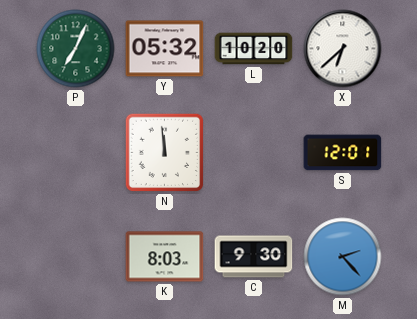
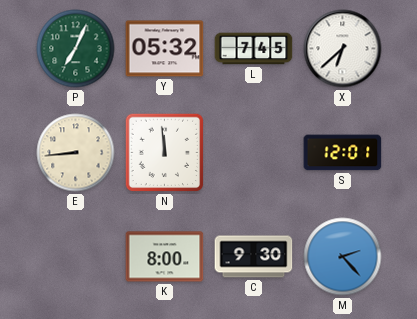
L: 10:20 -> 7:45
E: none -> 8:44
K: 8:03 -> 8:00
